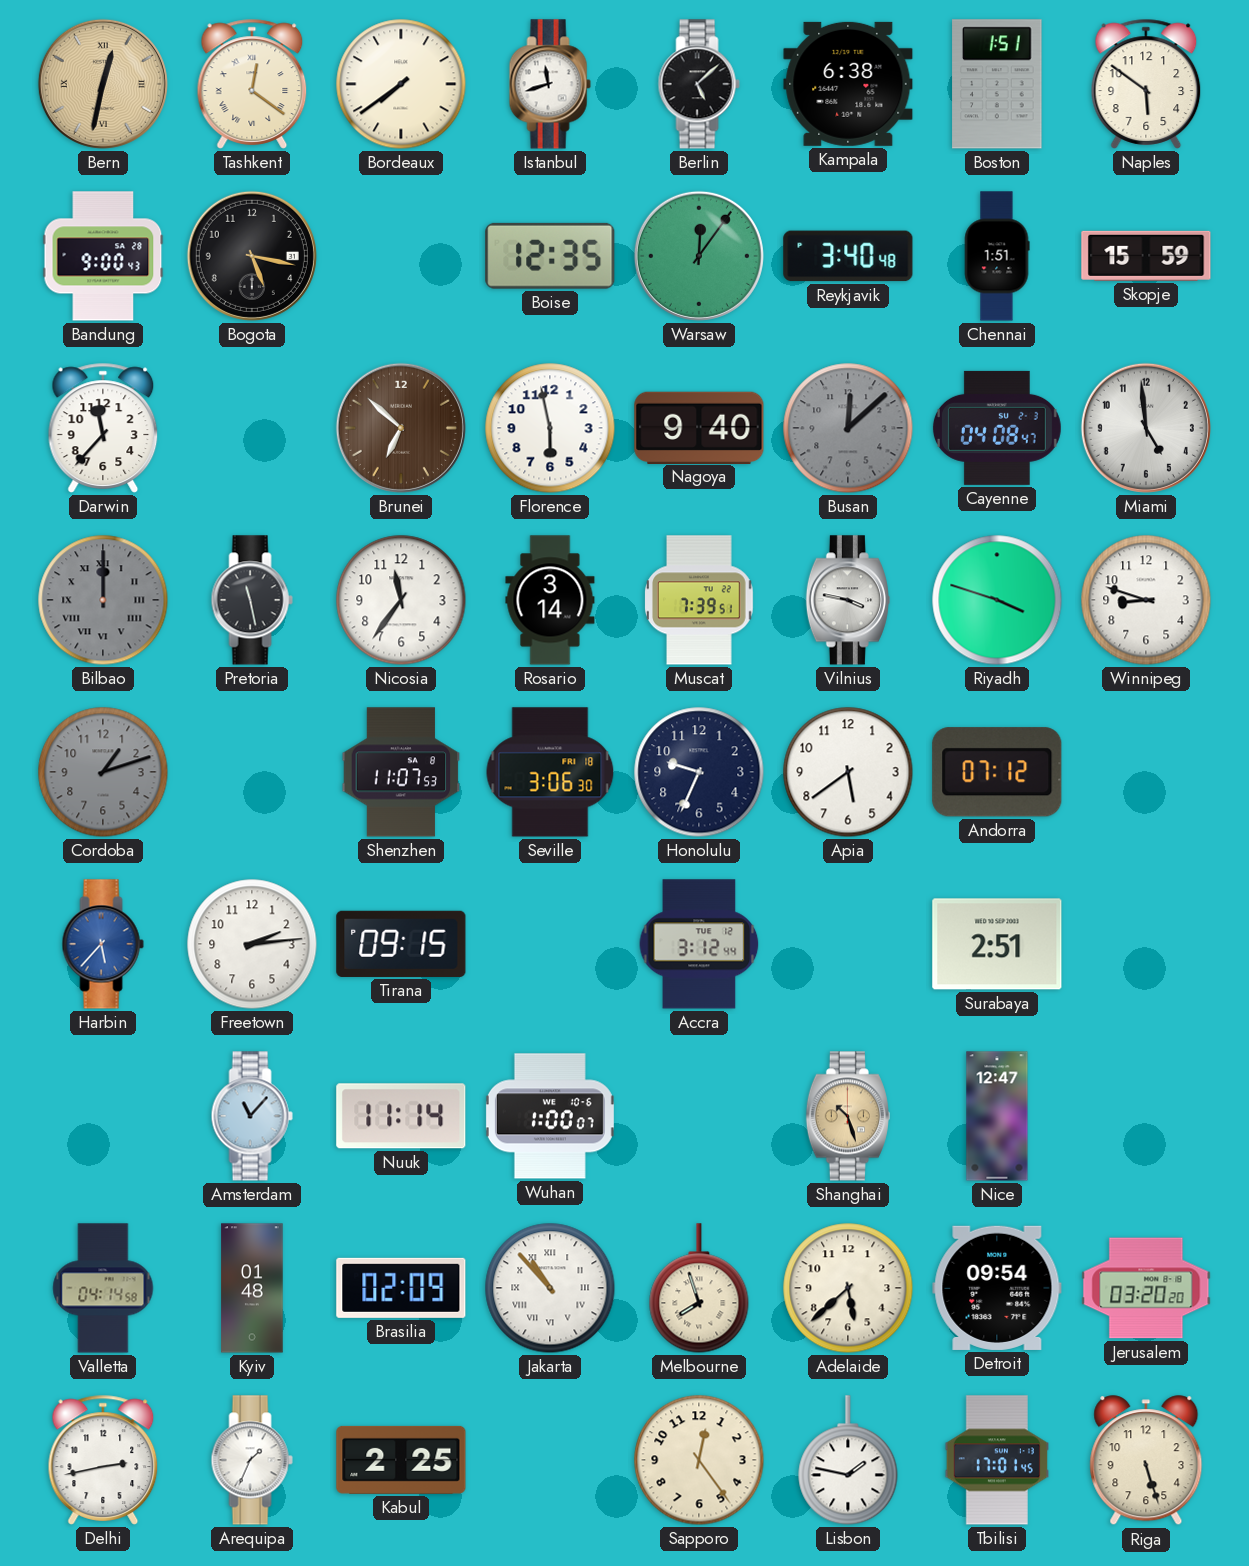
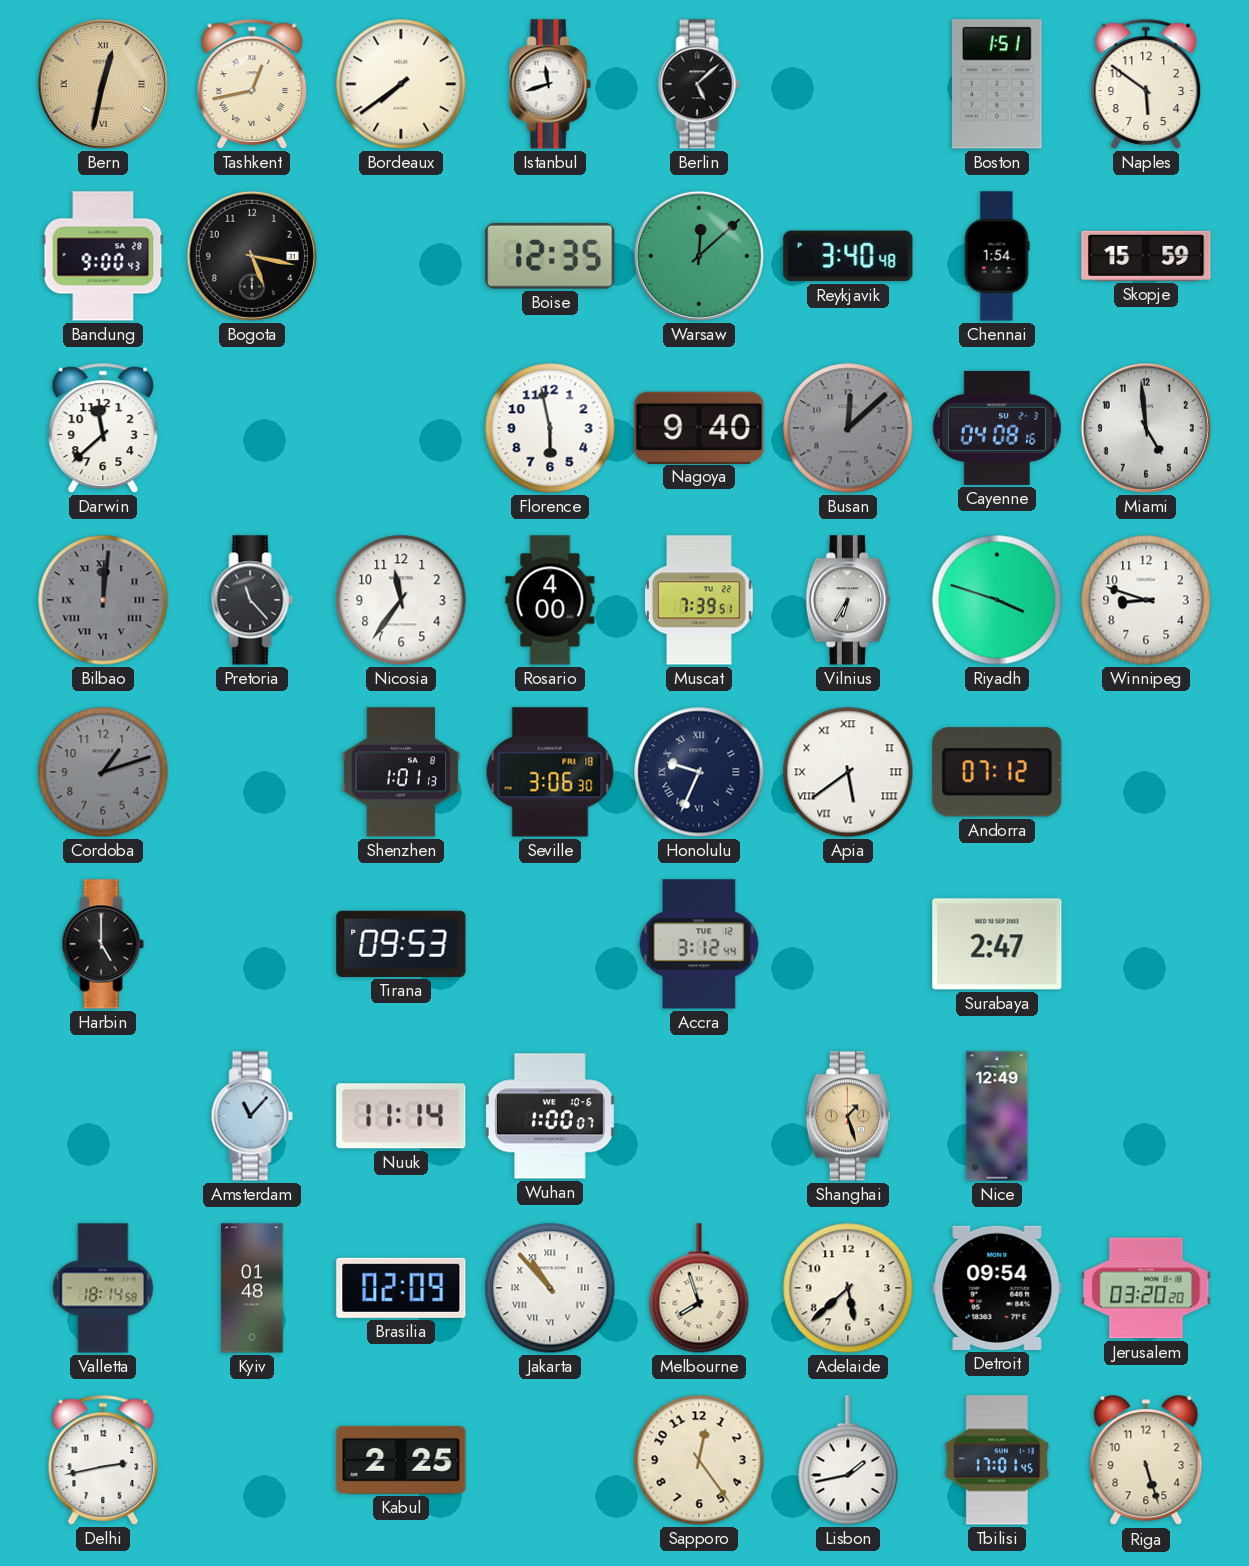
Tashkent: 12:21 -> 12:43
Kampala: 6:38 -> none
Warsaw: 12:06 -> 12:08
Chennai: 1:51 -> 1:54
Darwin: 11:37 -> 11:38
Brunei: 6:52 -> none
Cayenne: 04:08:47 -> 04:08:16
Bilbao: 12:00 -> 12:01
Pretoria: 11:28 -> 11:23
Rosario: 3:14 -> 4:00
Vilnius: 3:47 -> 6:35
Shenzhen: 11:07 -> 1:01
Honolulu numerals: Arabic -> Roman
Apia numerals: Arabic -> Roman
Harbin: 5:37 -> 5:00
Harbin dial: blue -> black
Freetown: 2:14 -> none
Tirana: 09:15 -> 09:53
Surabaya: 2:51 -> 2:47
Shanghai: 10:27 -> 1:27
Nice: 12:47 -> 12:49
Valletta: 04:14 -> 18:14
Arequipa: 1:34 -> none
Lisbon: 1:47 -> 1:43
